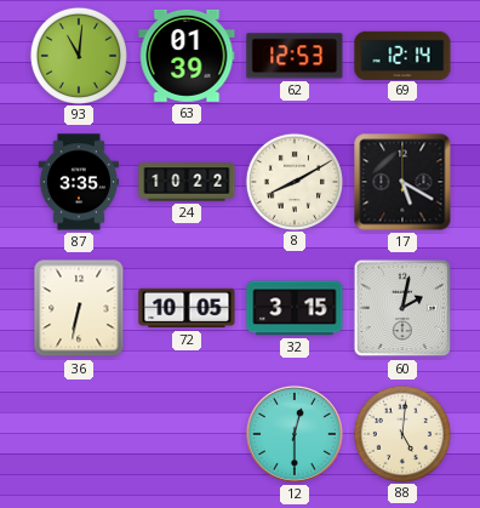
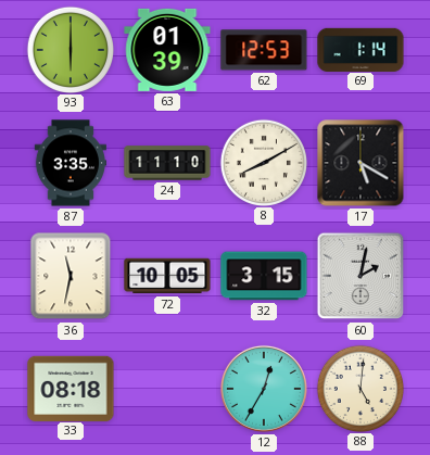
93: 11:01 -> 6:00
69: 12:14 -> 1:14
24: 10:22 -> 11:10
36: 6:32 -> 11:32
33: none -> 08:18
12: 12:30 -> 12:35
